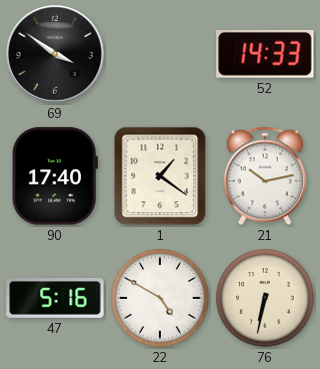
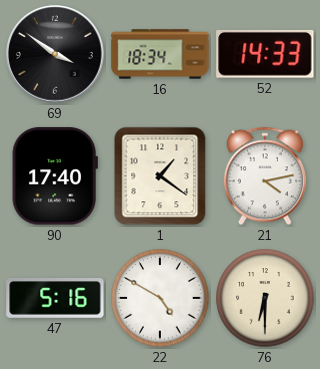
16: none -> 18:34
21: 10:13 -> 4:13
76: 6:32 -> 6:30
